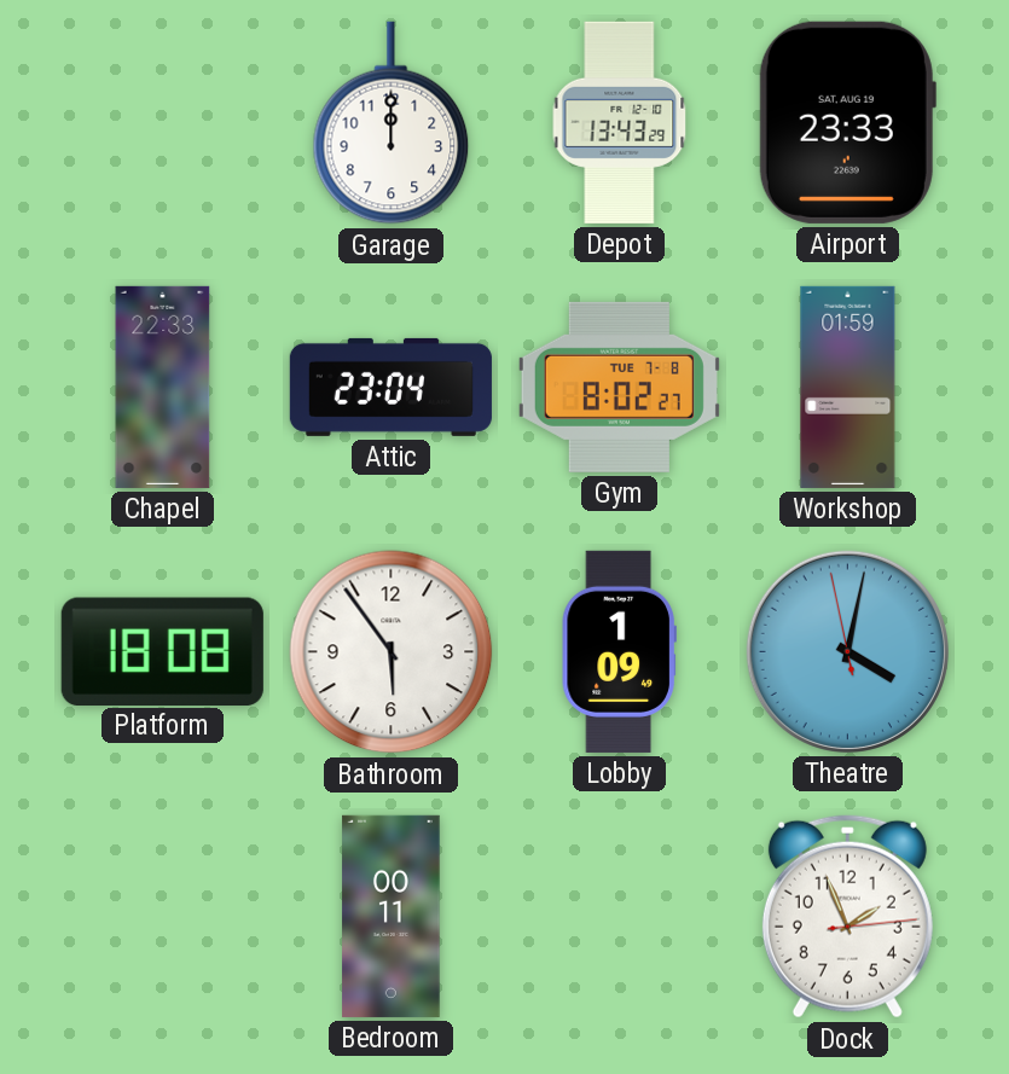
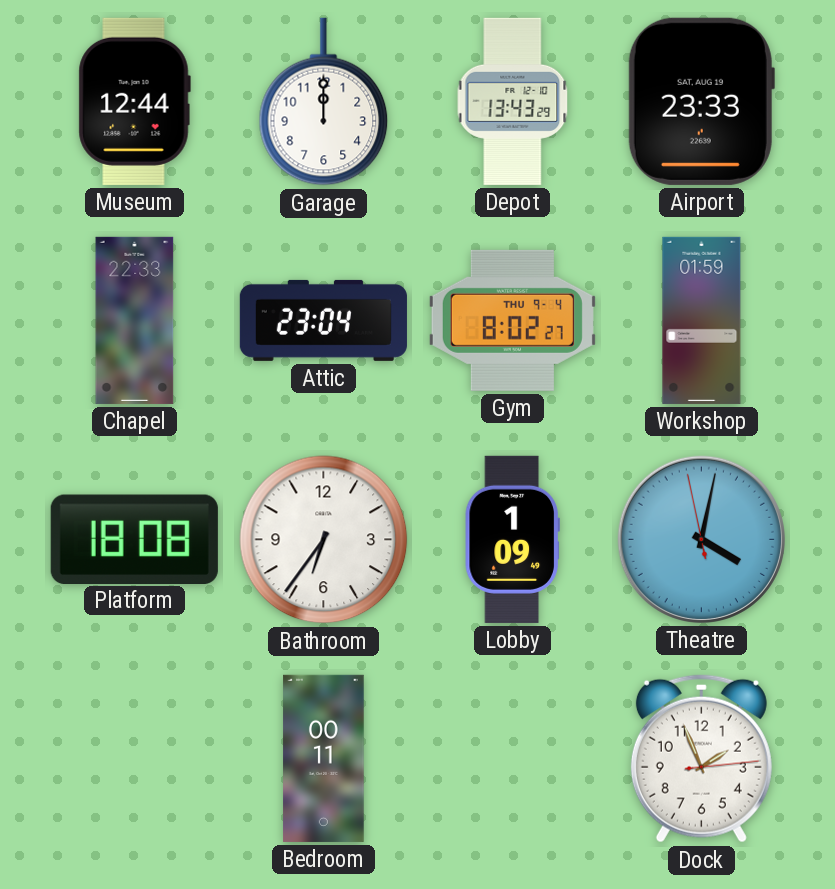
Museum: none -> 12:44
Gym date: TUE 7-8 -> THU 9-4
Bathroom: 5:54 -> 6:36
